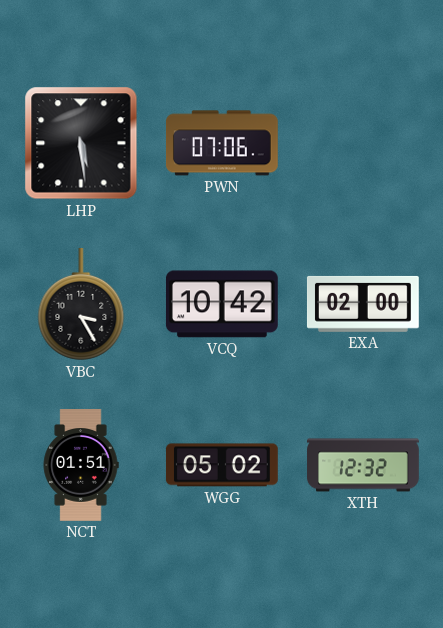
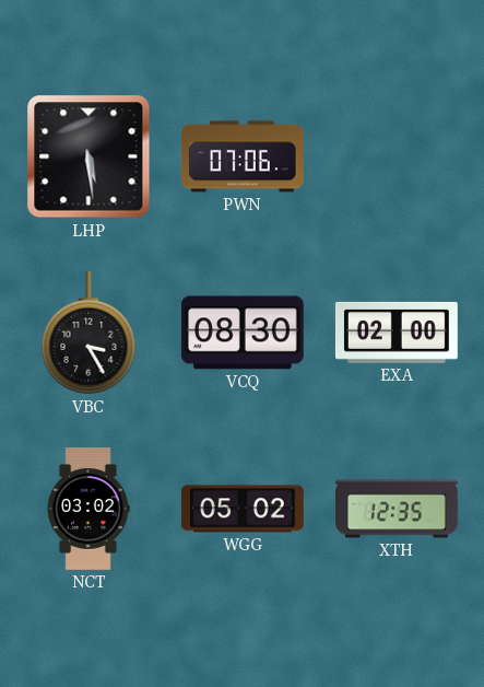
VCQ: 10:42 -> 08:30
NCT: 01:51 -> 03:02
XTH: 12:32 -> 12:35
